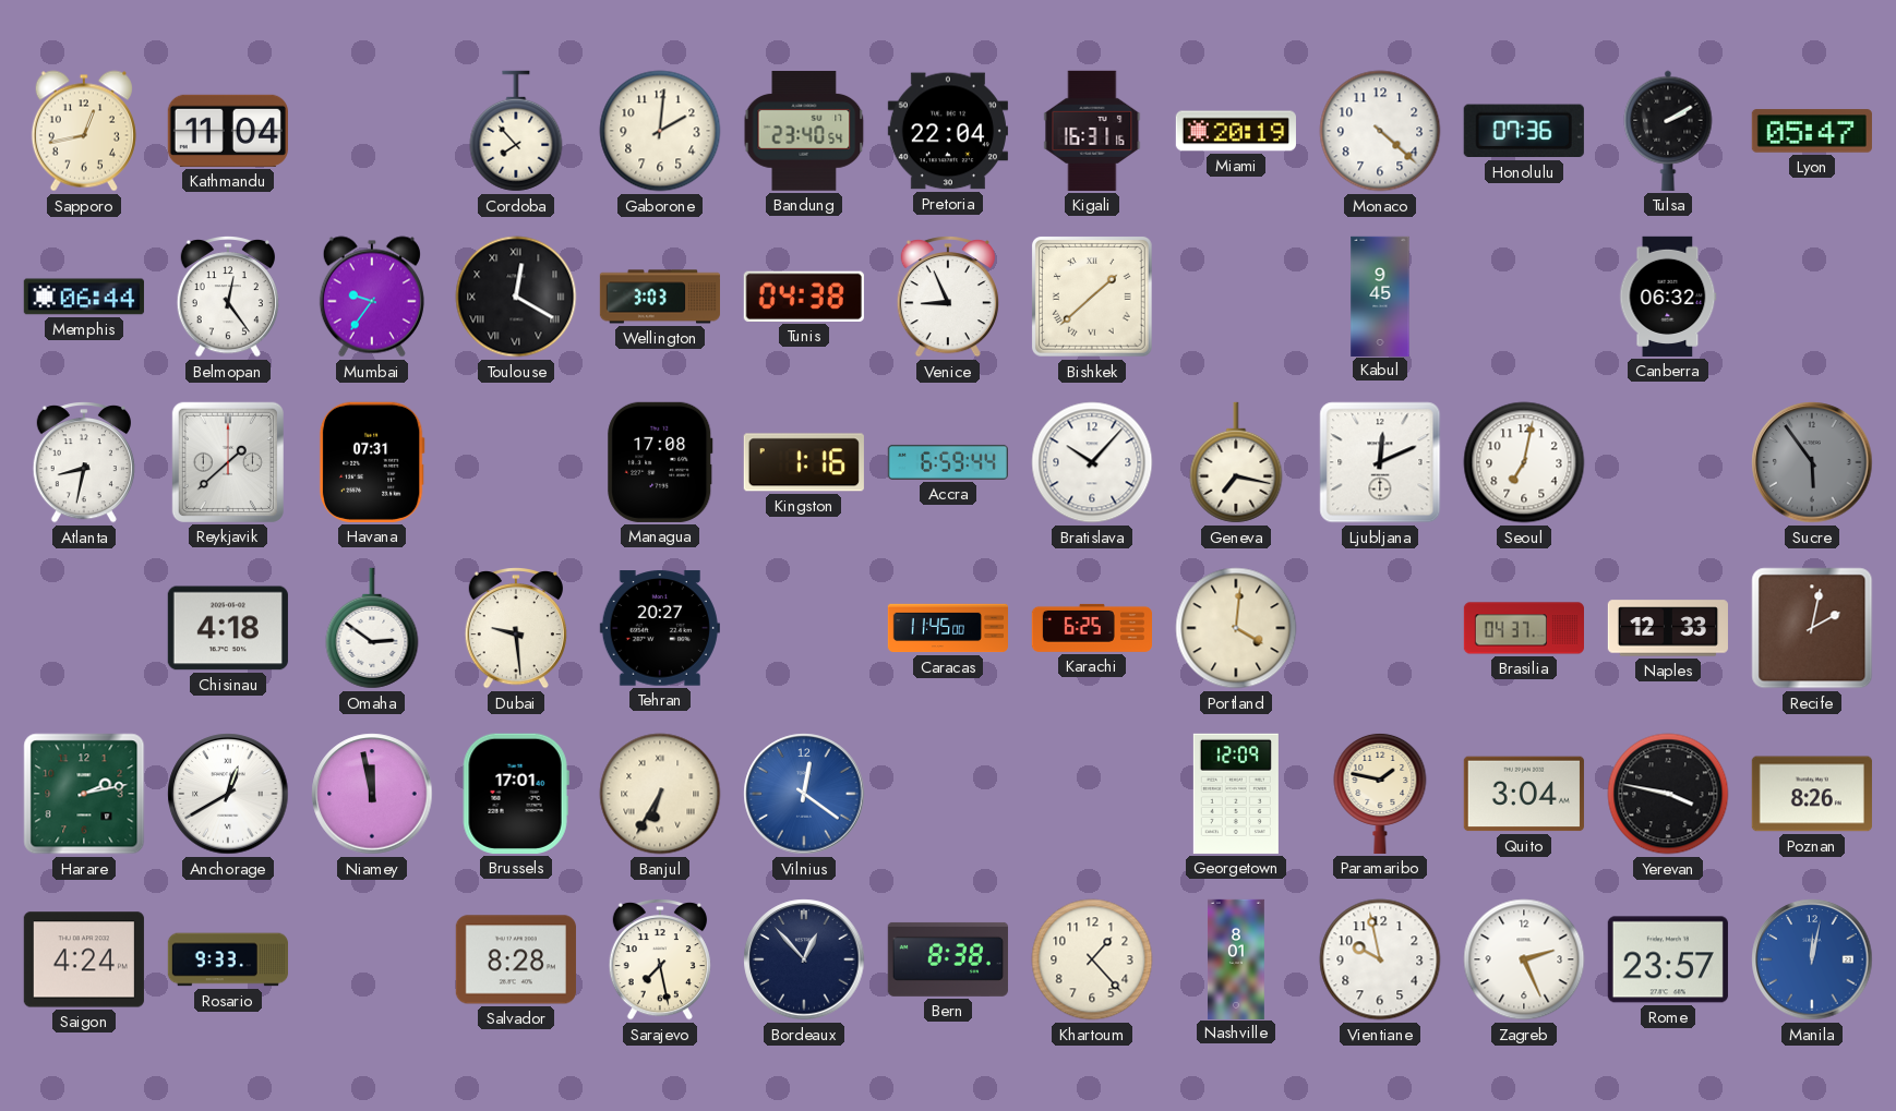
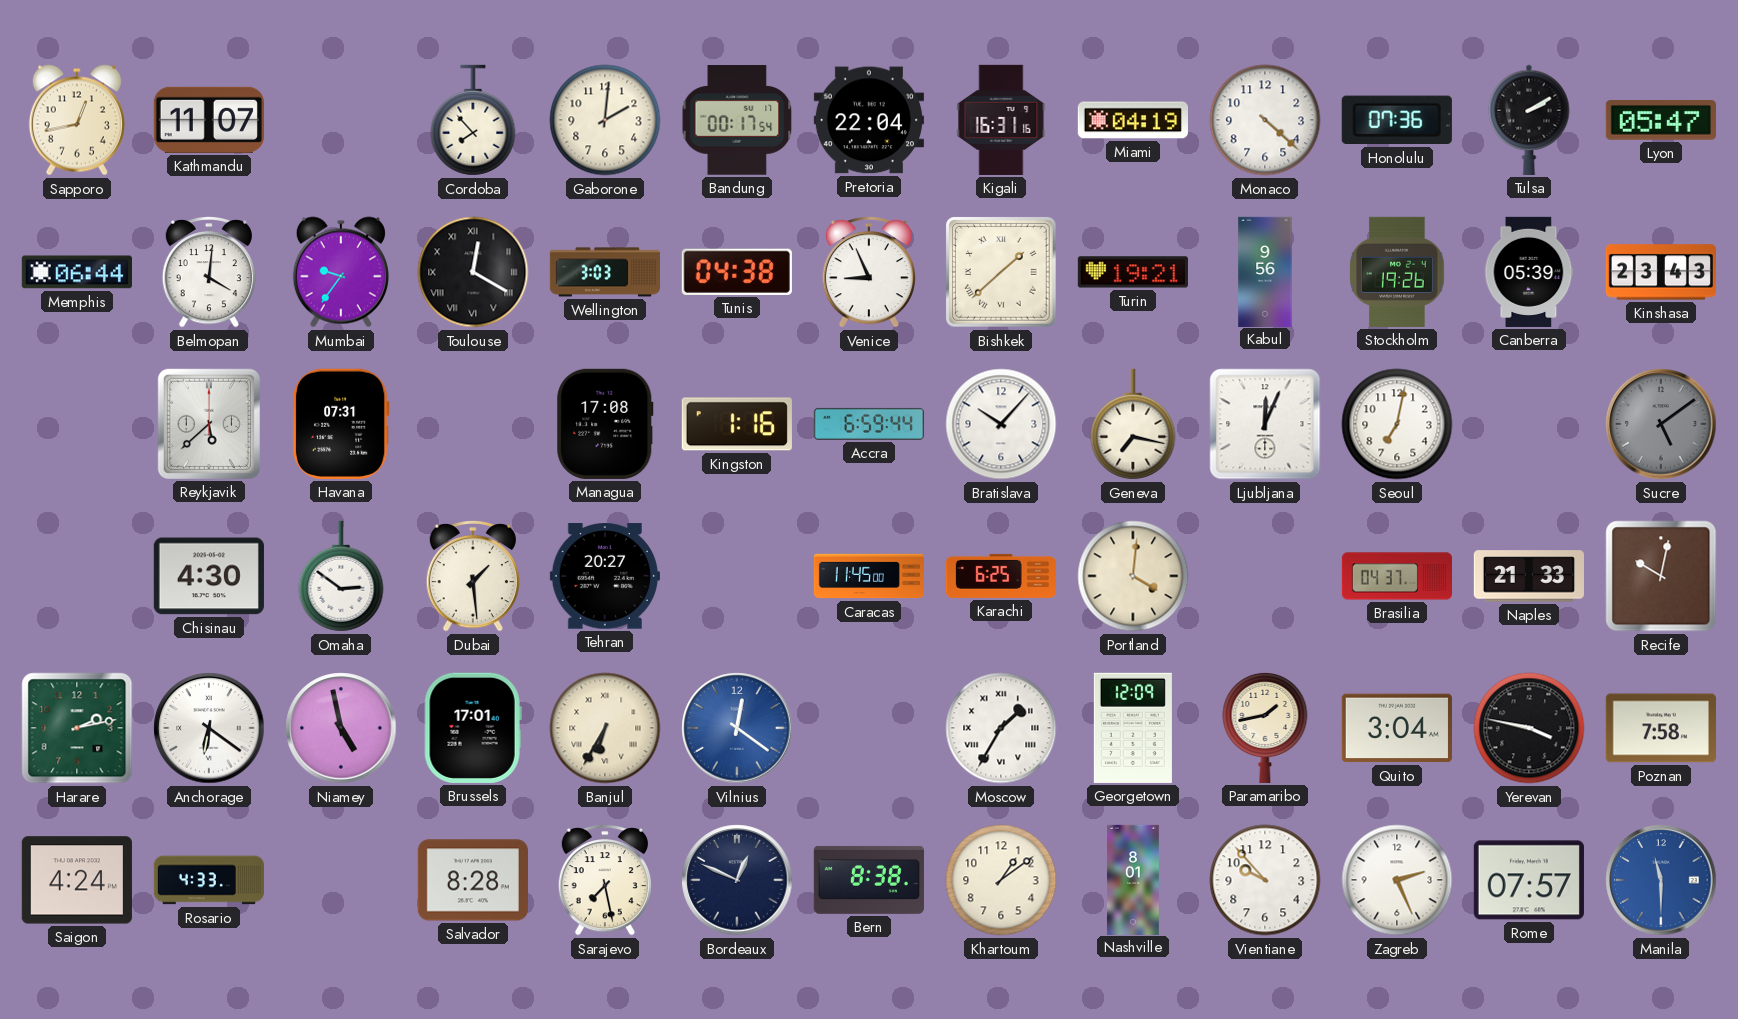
Kathmandu: 11:04 -> 11:07
Bandung: 23:40 -> 00:17
Miami: 20:19 -> 04:19
Belmopan: 12:24 -> 4:01
Turin: none -> 19:21
Kabul: 9:45 -> 9:56
Stockholm: none -> 19:26
Canberra: 06:32 -> 05:39
Kinshasa: none -> 23:43
Atlanta: 8:32 -> none
Reykjavik: 1:38 -> 5:38
Ljubljana: 12:11 -> 12:04
Sucre: 5:54 -> 5:09
Chisinau: 4:18 -> 4:30
Dubai: 9:29 -> 1:29
Naples: 12:33 -> 21:33
Recife: 2:02 -> 10:02
Anchorage: 12:40 -> 6:21
Niamey: 11:58 -> 4:58
Moscow: none -> 1:35
Paramaribo: 1:47 -> 1:43
Poznan: 8:26 -> 7:58
Rosario: 9:33 -> 4:33
Bordeaux: 12:53 -> 12:49
Khartoum: 1:23 -> 1:09
Vientiane: 9:58 -> 9:53
Rome: 23:57 -> 07:57
Manila: 12:02 -> 11:30
